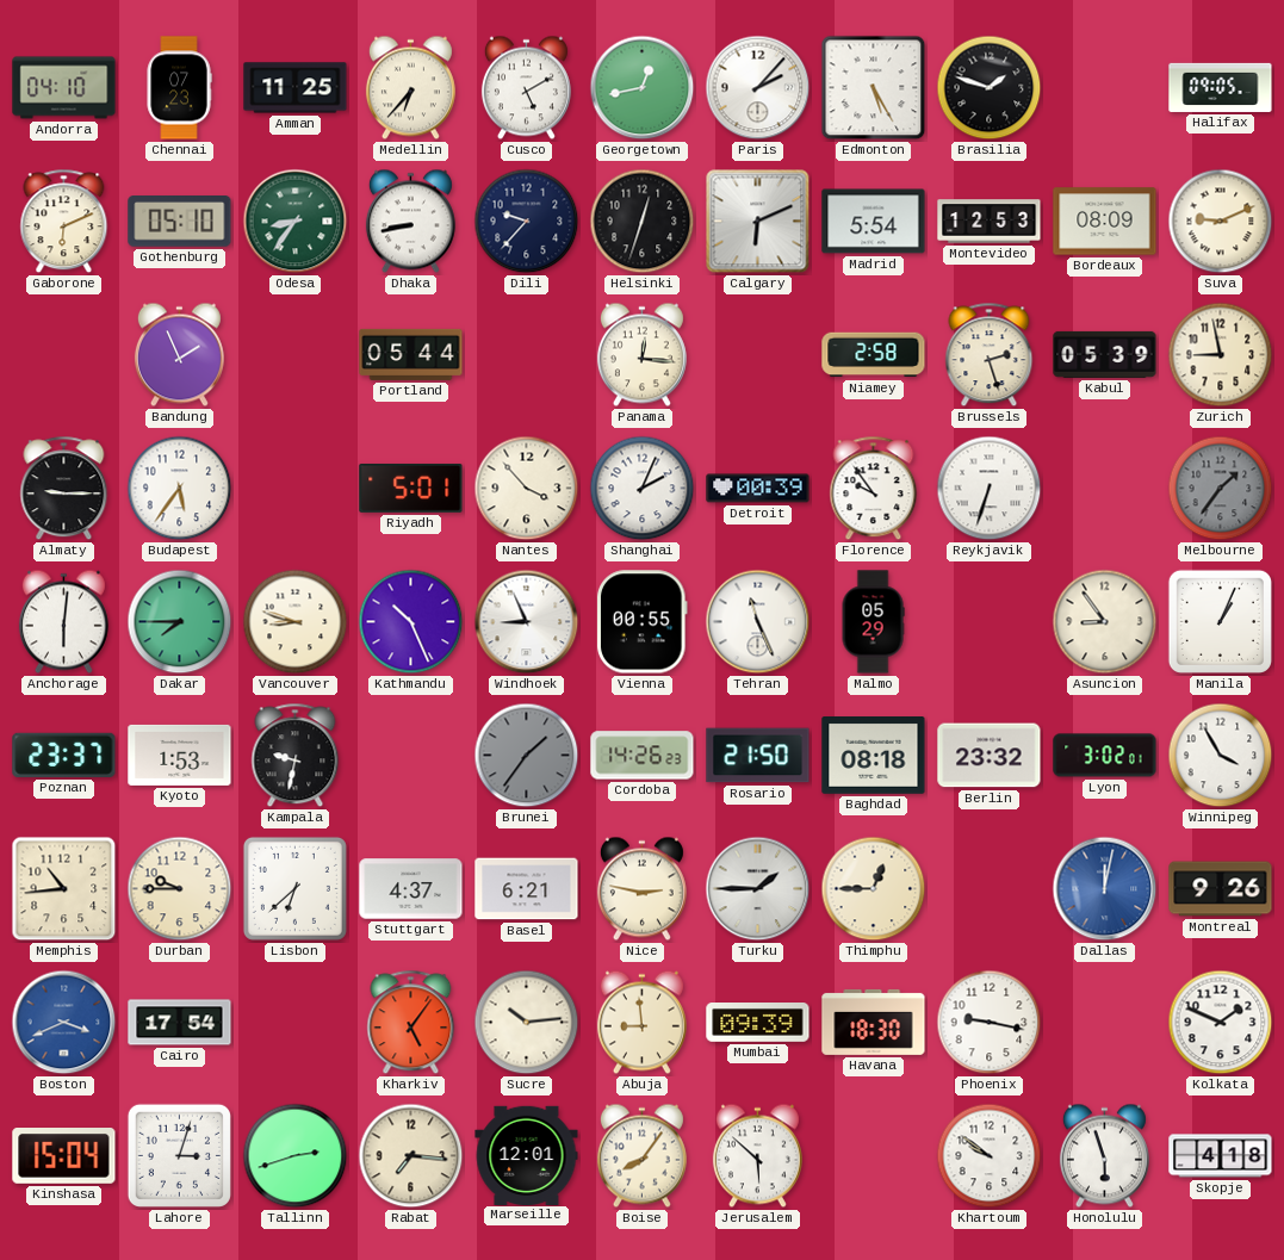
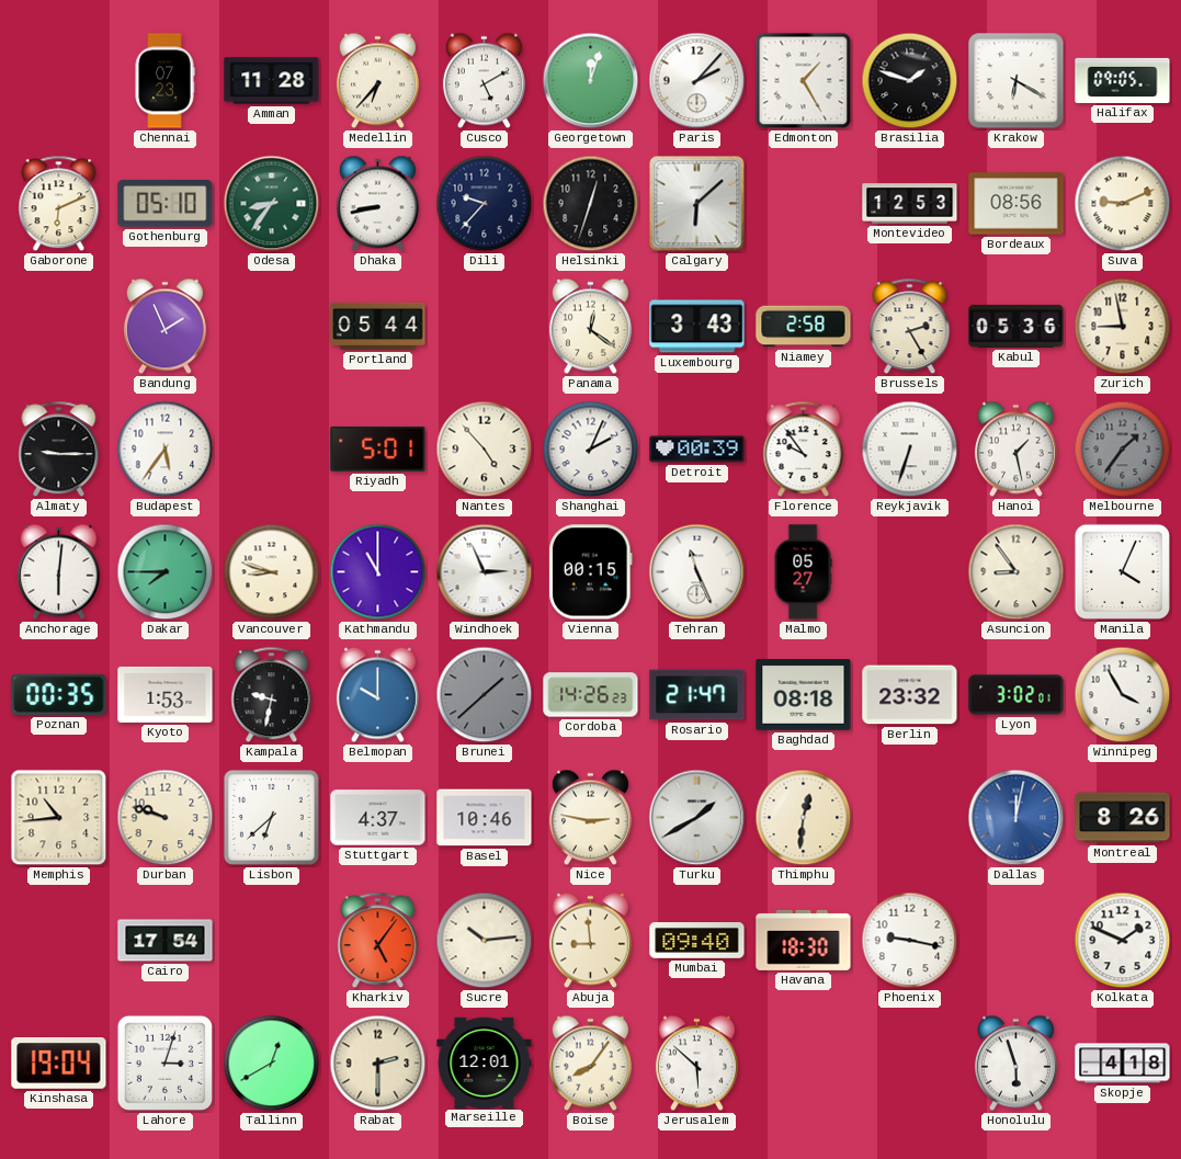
Andorra: 04:10 -> none
Amman: 11:25 -> 11:28
Georgetown: 12:43 -> 12:03
Edmonton: 5:25 -> 1:25
Krakow: none -> 6:20
Calgary: 6:11 -> 6:08
Madrid: 5:54 -> none
Bordeaux: 08:09 -> 08:56
Panama: 12:16 -> 12:21
Luxembourg: none -> 3:43
Brussels: 2:27 -> 2:25
Kabul: 05:39 -> 05:36
Nantes: 3:53 -> 4:53
Hanoi: none -> 1:28
Kathmandu: 10:26 -> 11:00
Windhoek: 8:56 -> 2:56
Vienna: 00:55 -> 00:15
Malmo: 05:29 -> 05:27
Manila: 1:04 -> 4:04
Poznan: 23:37 -> 00:35
Belmopan: none -> 10:00
Brunei: 1:36 -> 1:38
Rosario: 21:50 -> 21:47
Durban: 9:45 -> 9:48
Basel: 6:21 -> 10:46
Turku: 1:45 -> 1:40
Thimphu: 12:45 -> 12:31
Montreal: 9:26 -> 8:26
Boston: 3:41 -> none
Mumbai: 09:39 -> 09:40
Kinshasa: 15:04 -> 19:04
Tallinn: 2:42 -> 12:40
Rabat: 7:16 -> 2:30
Khartoum: 9:51 -> none
